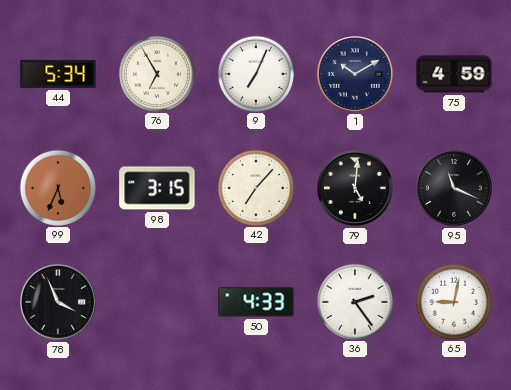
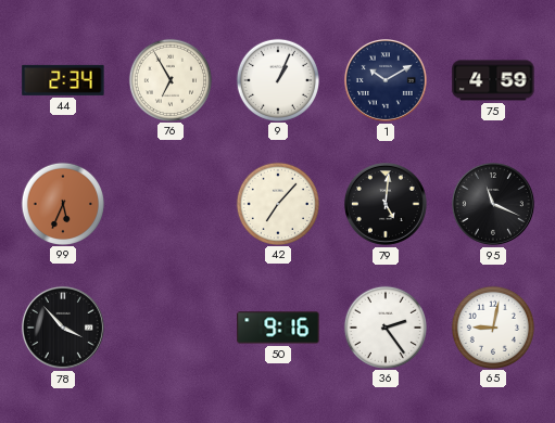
44: 5:34 -> 2:34
9: 7:04 -> 1:04
98: 3:15 -> none
78: 3:56 -> 3:53
50: 4:33 -> 9:16
